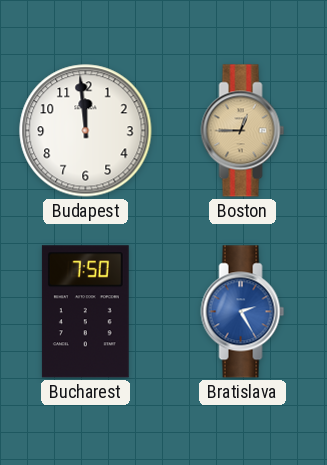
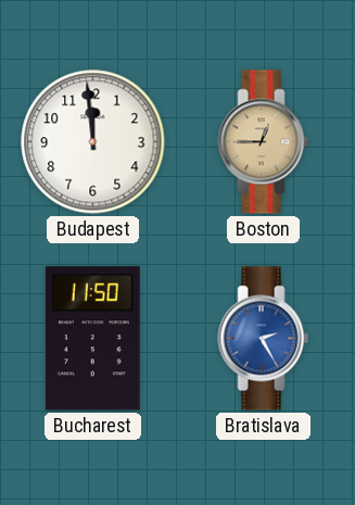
Bucharest: 7:50 -> 11:50
